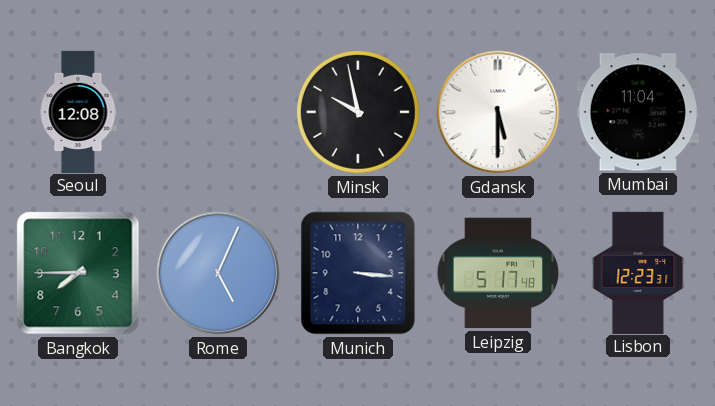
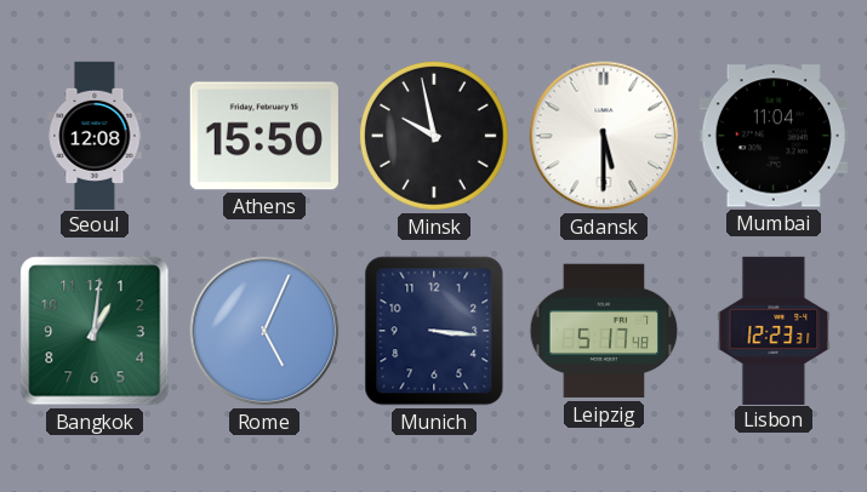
Athens: none -> 15:50
Bangkok: 7:45 -> 1:01
